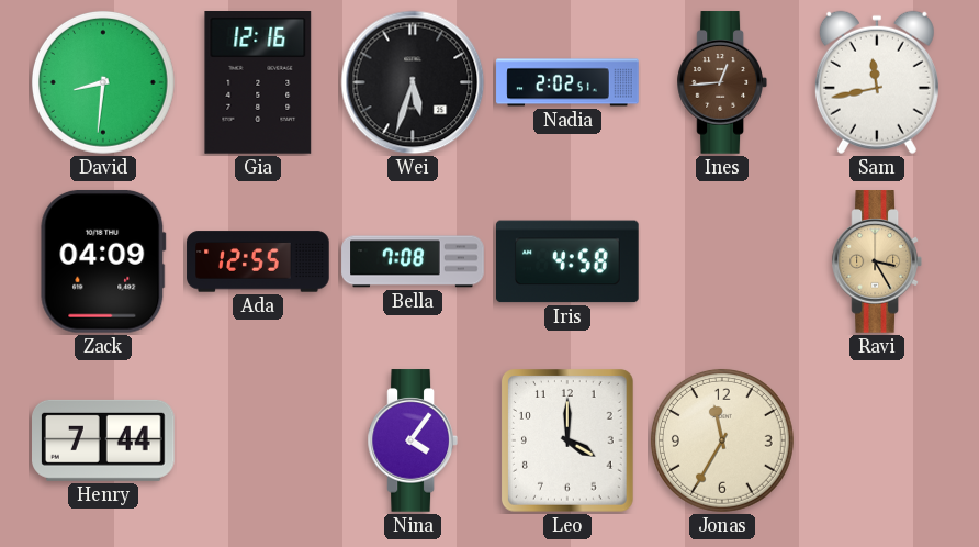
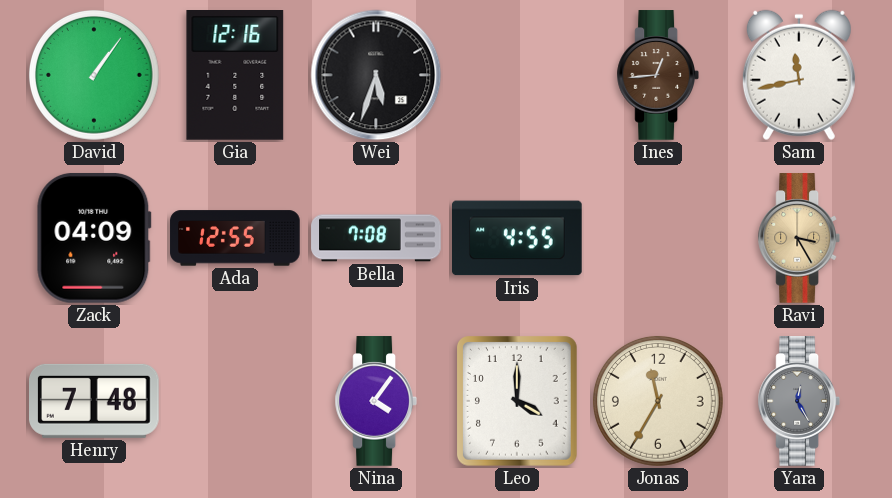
David: 8:31 -> 1:06
Nadia: 2:02 -> none
Iris: 4:58 -> 4:55
Henry: 7:44 -> 7:48
Yara: none -> 12:25
